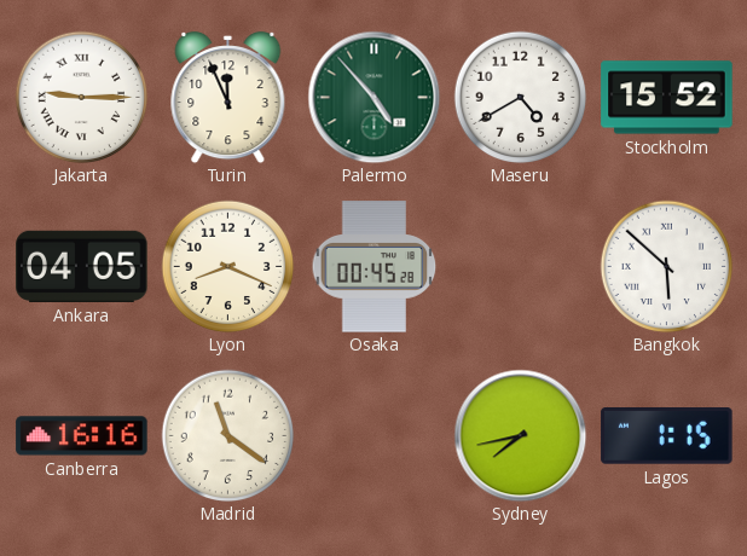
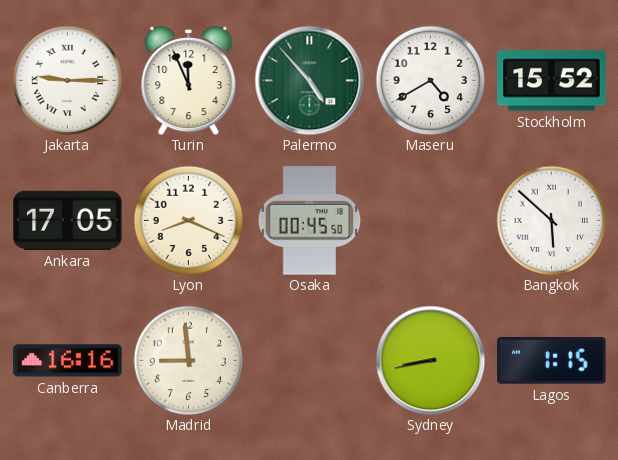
Ankara: 04:05 -> 17:05
Osaka: 00:45:28 -> 00:45:50
Madrid: 11:21 -> 8:59
Sydney: 7:43 -> 8:43
